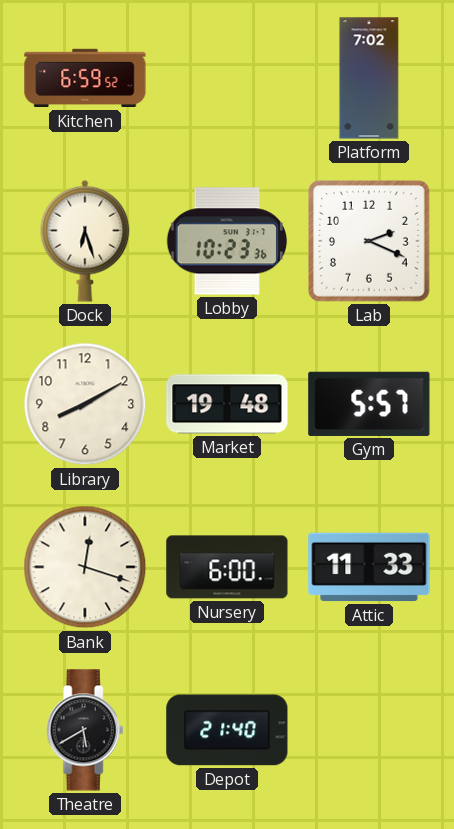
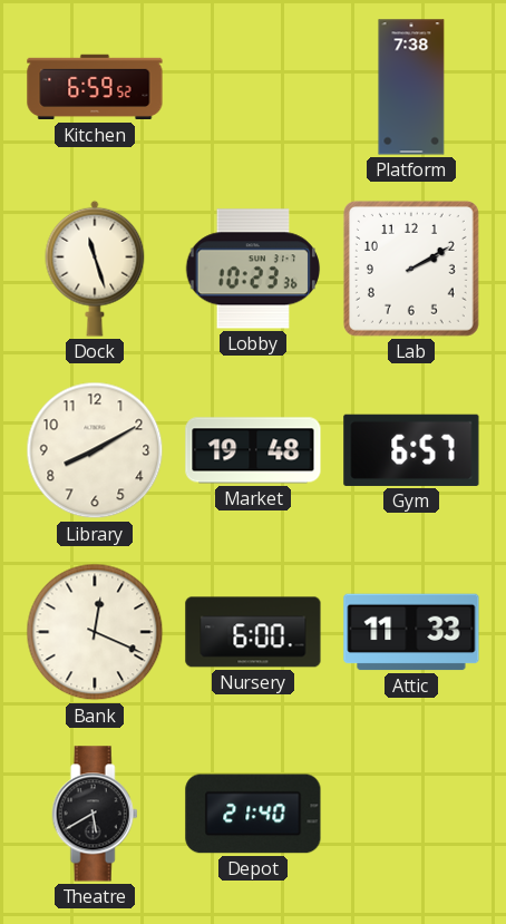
Platform: 7:02 -> 7:38
Dock: 6:27 -> 11:27
Lab: 2:19 -> 2:10
Gym: 5:57 -> 6:57
Bank: 12:18 -> 12:19
